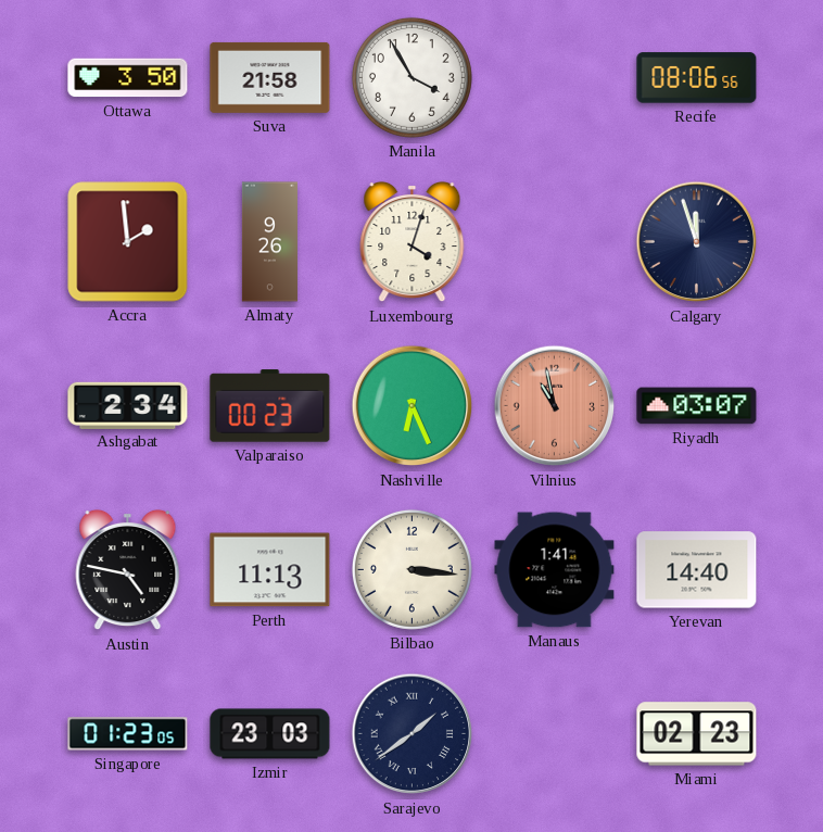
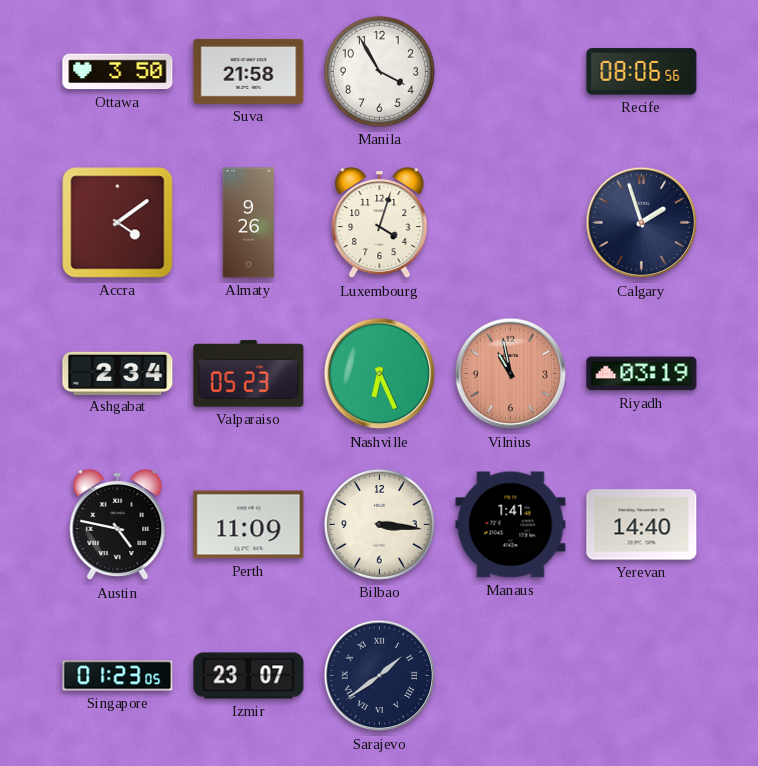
Accra: 1:59 -> 4:09
Calgary: 11:57 -> 1:57
Valparaiso: 00:23 -> 05:23
Riyadh: 03:07 -> 03:19
Perth: 11:13 -> 11:09
Izmir: 23:03 -> 23:07
Miami: 02:23 -> none
